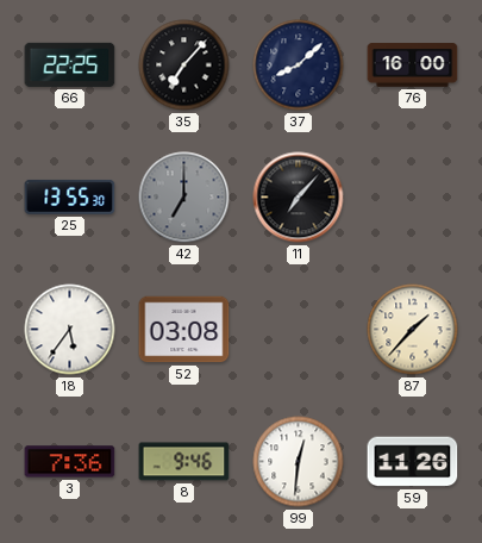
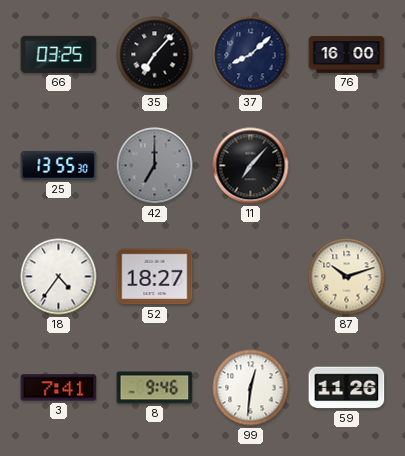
66: 22:25 -> 03:25
18: 5:36 -> 4:36
52: 03:08 -> 18:27
87: 1:37 -> 10:12
3: 7:36 -> 7:41
